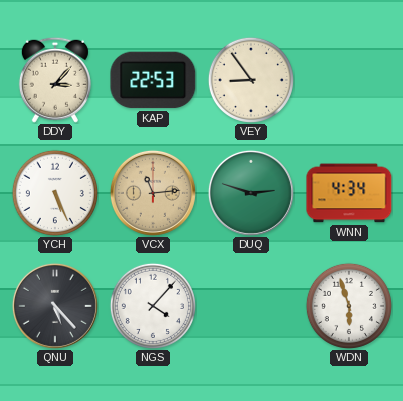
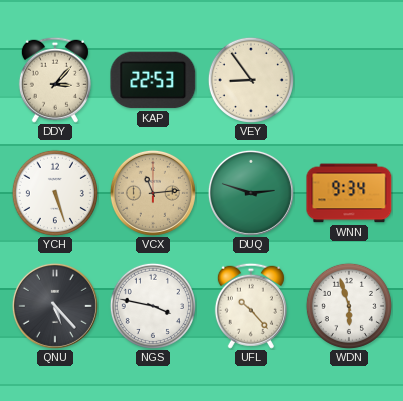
YCH: 5:26 -> 5:27
WNN: 4:34 -> 9:34
NGS: 4:07 -> 3:47
UFL: none -> 10:23
